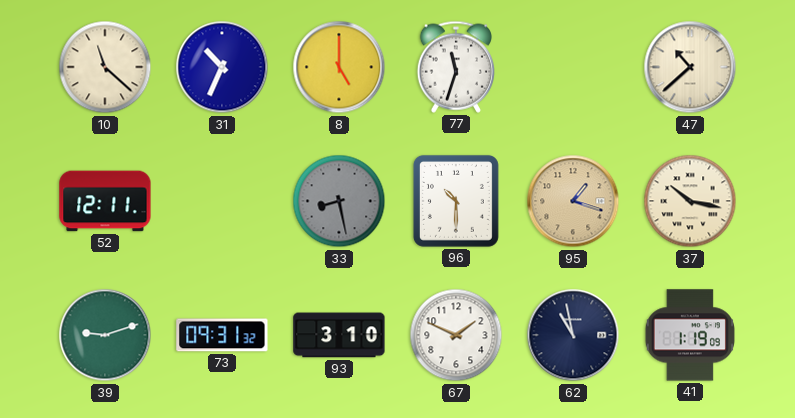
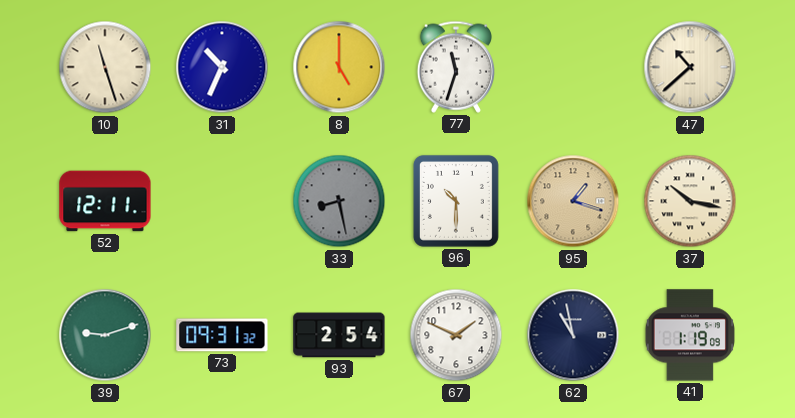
10: 11:22 -> 11:27
93: 3:10 -> 2:54
